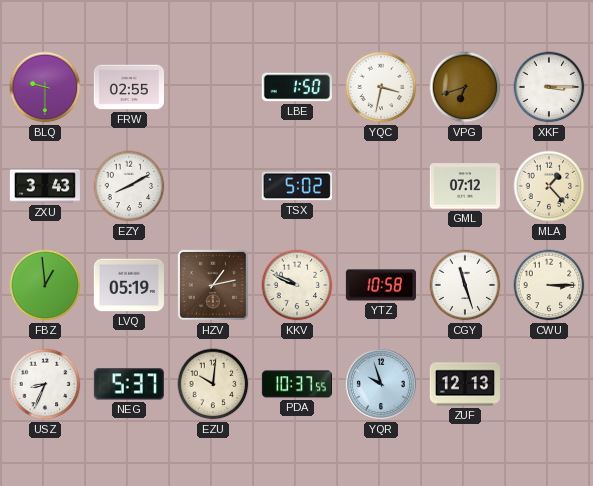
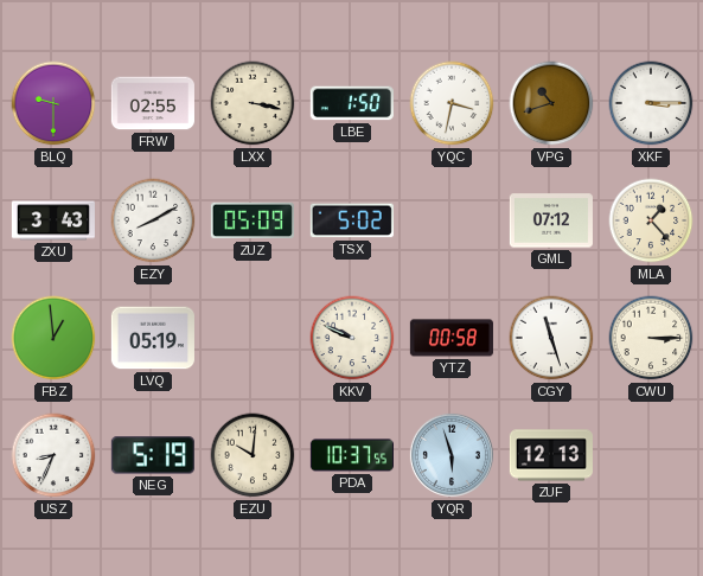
LXX: none -> 3:17
VPG: 6:42 -> 10:42
ZUZ: none -> 05:09
HZV: 1:13 -> none
YTZ: 10:58 -> 00:58
NEG: 5:37 -> 5:19
YQR: 9:57 -> 5:57
